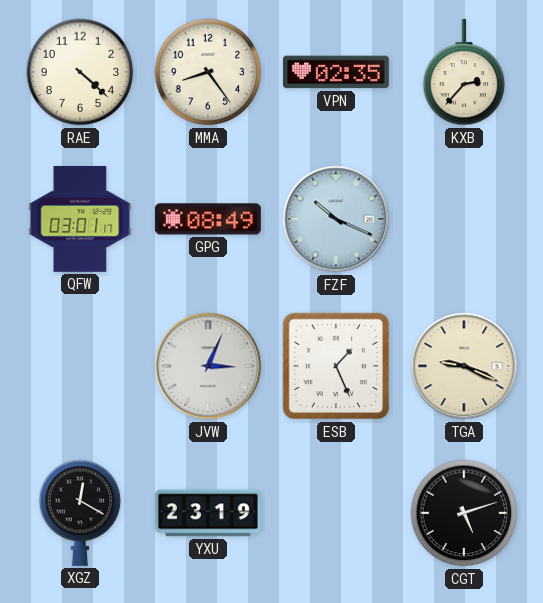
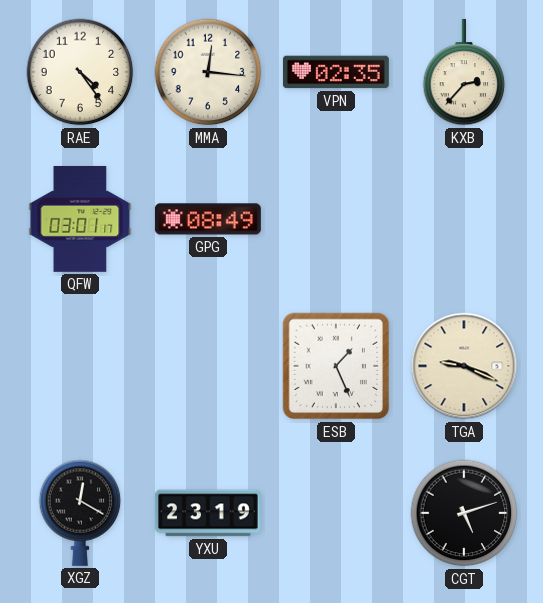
RAE: 4:22 -> 4:24
MMA: 8:24 -> 12:16
FZF: 10:19 -> none
JVW: 3:04 -> none
